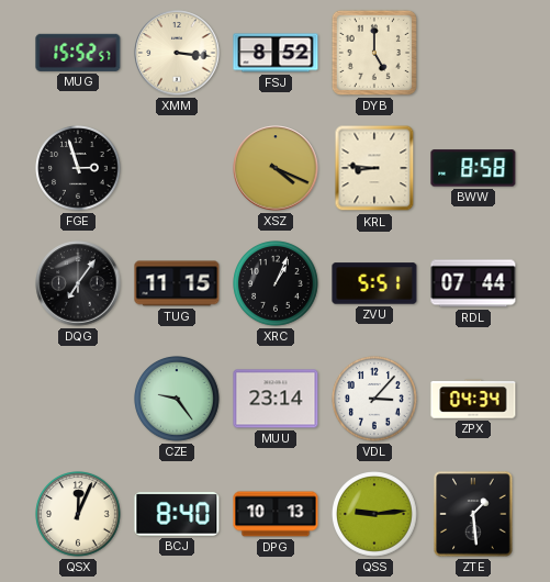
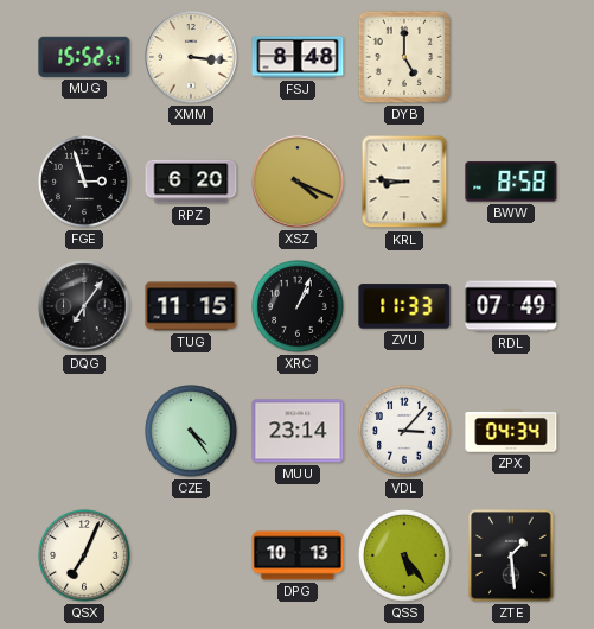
FSJ: 8:52 -> 8:48
RPZ: none -> 6:20
ZVU: 5:51 -> 11:33
RDL: 07:44 -> 07:49
CZE: 9:24 -> 4:24
QSX: 12:04 -> 7:04
BCJ: 8:40 -> none
QSS: 9:14 -> 5:24
